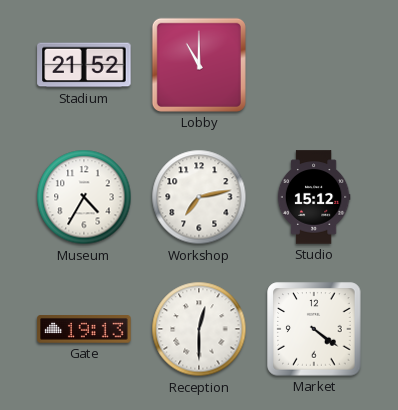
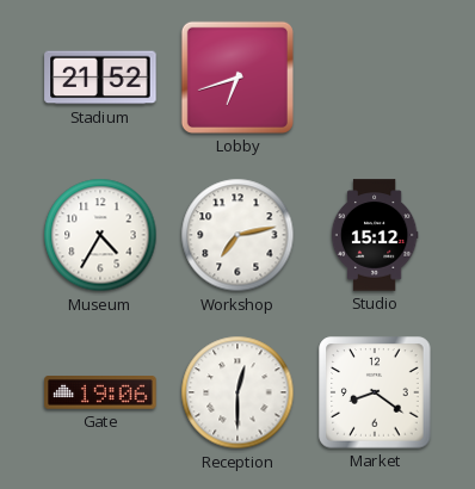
Lobby: 11:00 -> 6:42
Gate: 19:13 -> 19:06
Market: 4:21 -> 8:21
